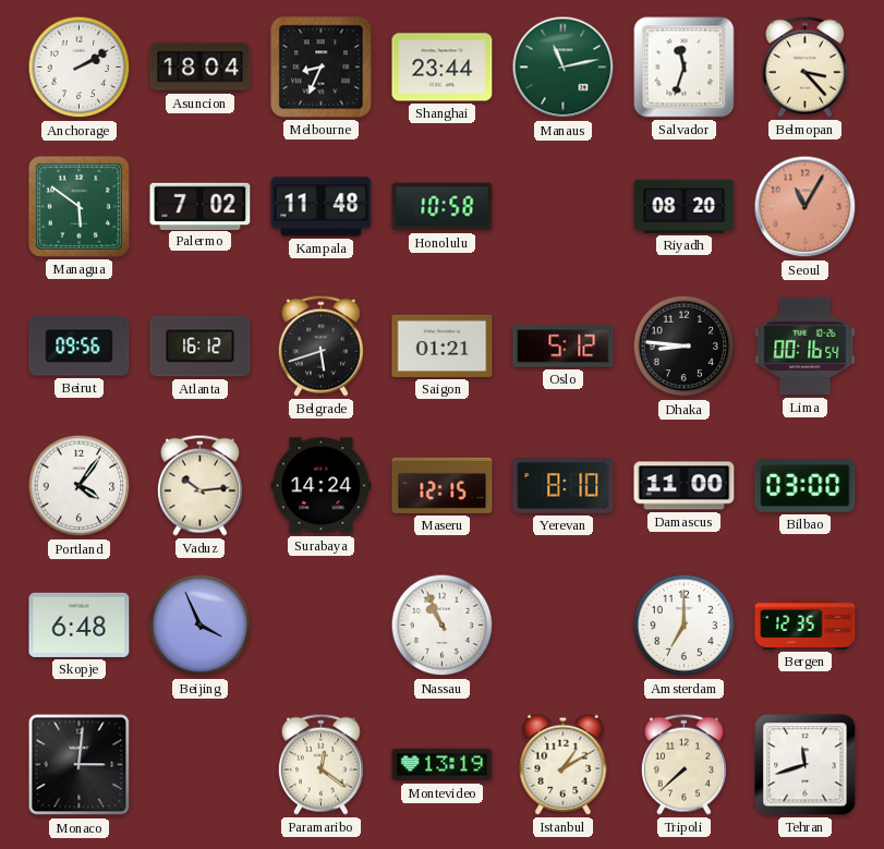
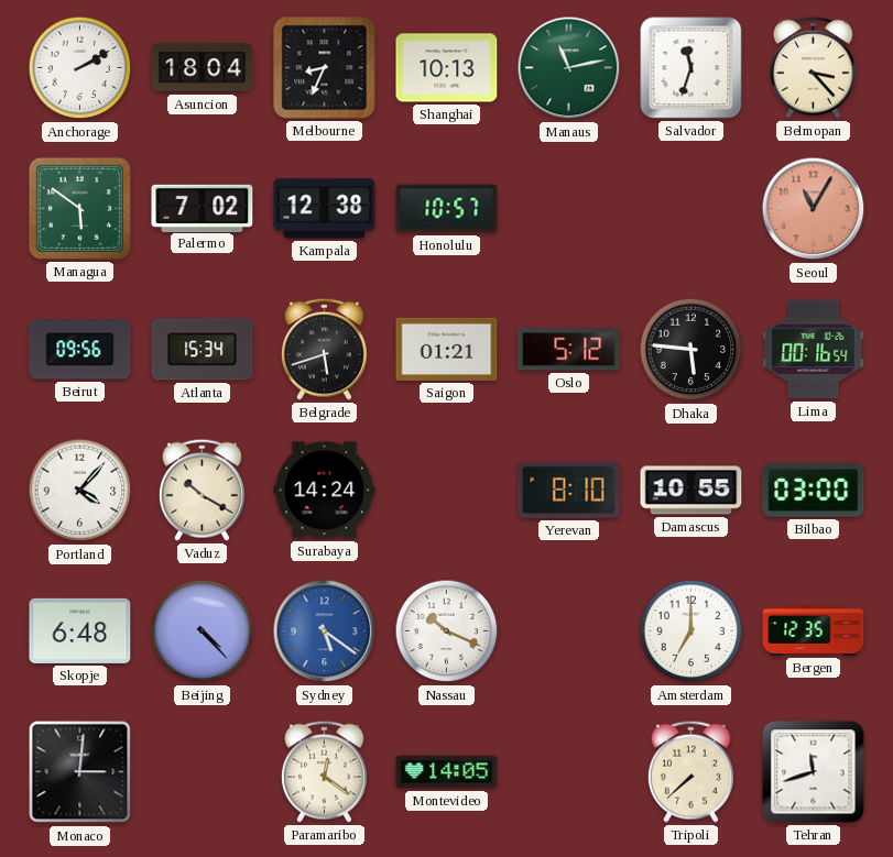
Shanghai: 23:44 -> 10:13
Kampala: 11:48 -> 12:38
Honolulu: 10:58 -> 10:57
Riyadh: 08:20 -> none
Atlanta: 16:12 -> 15:34
Dhaka: 8:46 -> 5:46
Portland: 4:06 -> 4:07
Vaduz: 10:14 -> 10:20
Maseru: 12:15 -> none
Damascus: 11:00 -> 10:55
Beijing: 3:56 -> 4:23
Sydney: none -> 5:21
Nassau: 10:56 -> 10:19
Montevideo: 13:19 -> 14:05
Istanbul: 1:10 -> none
